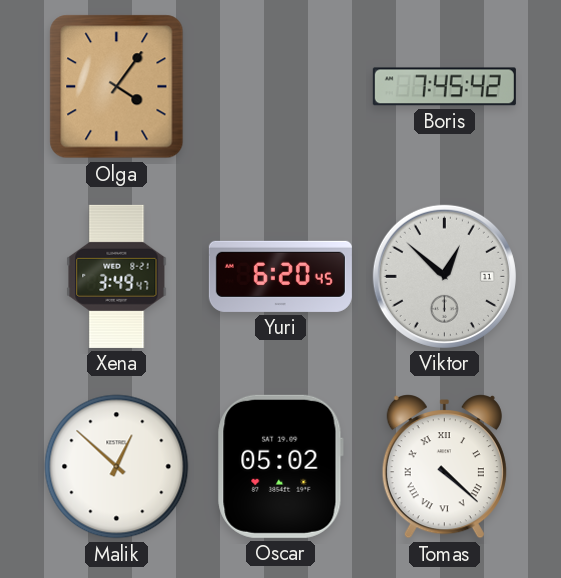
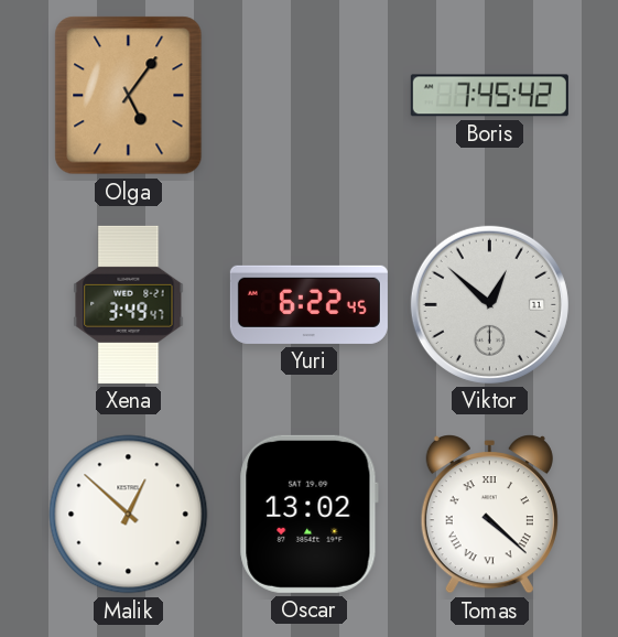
Olga: 4:06 -> 5:06
Yuri: 6:20 -> 6:22
Oscar: 05:02 -> 13:02
